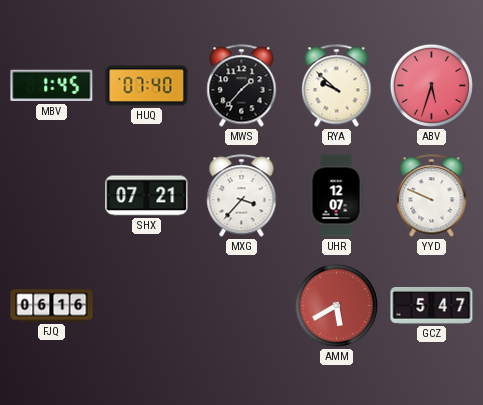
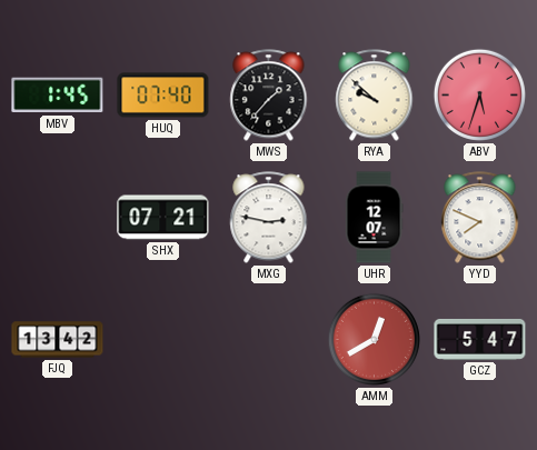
MXG: 3:37 -> 2:47
YYD: 9:49 -> 7:49
FJQ: 06:16 -> 13:42
AMM: 5:40 -> 12:40
